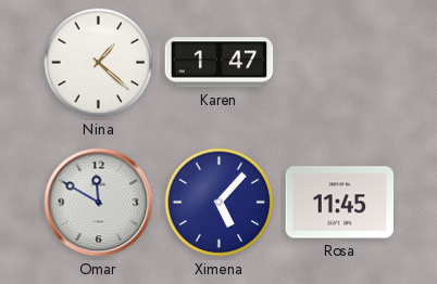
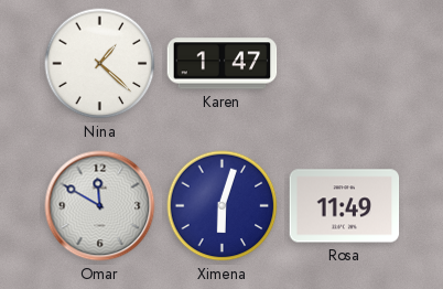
Ximena: 5:07 -> 6:03
Rosa: 11:45 -> 11:49
